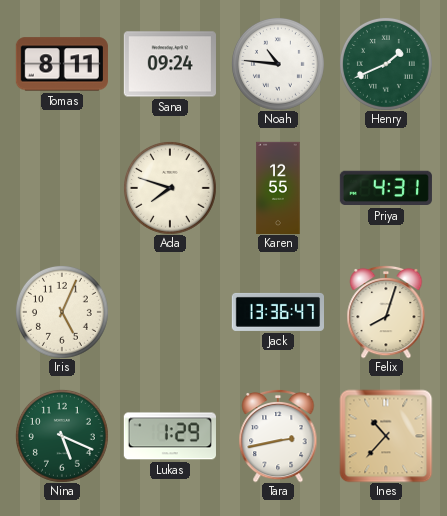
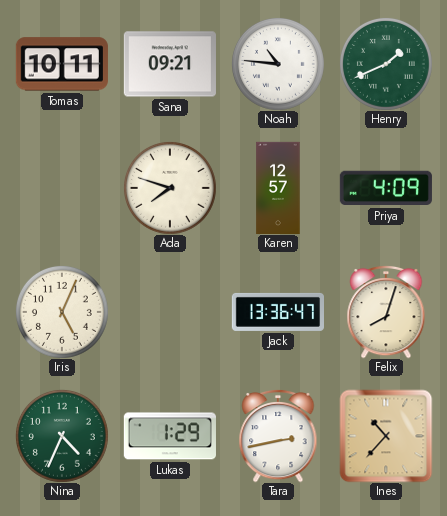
Tomas: 8:11 -> 10:11
Sana: 09:24 -> 09:21
Karen: 12:55 -> 12:57
Priya: 4:31 -> 4:09
Nina: 5:19 -> 4:34
